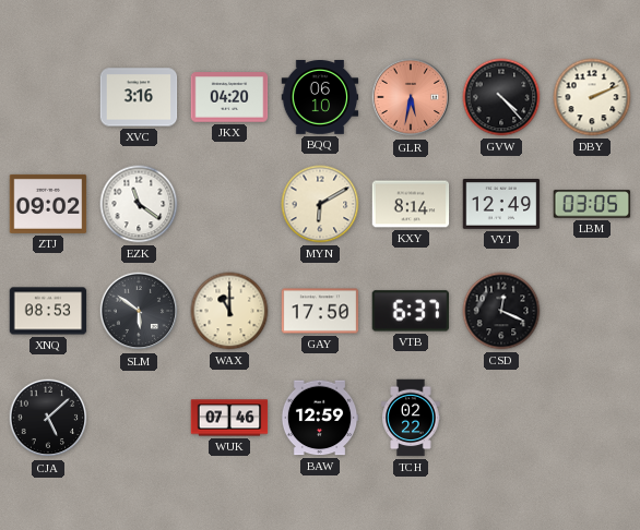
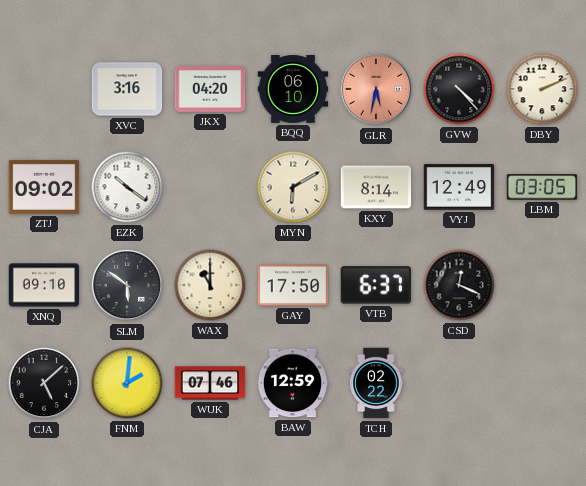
EZK: 11:21 -> 10:21
XNQ: 08:53 -> 09:10
FNM: none -> 2:01
